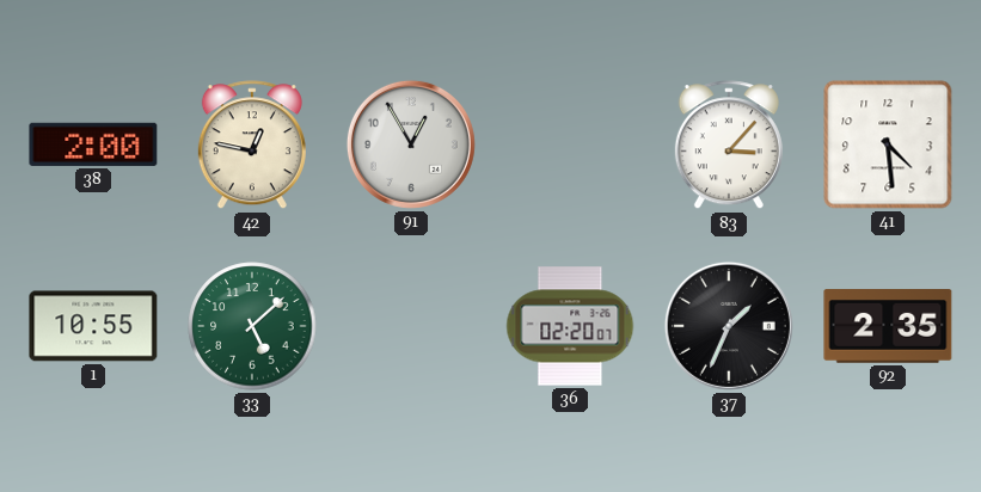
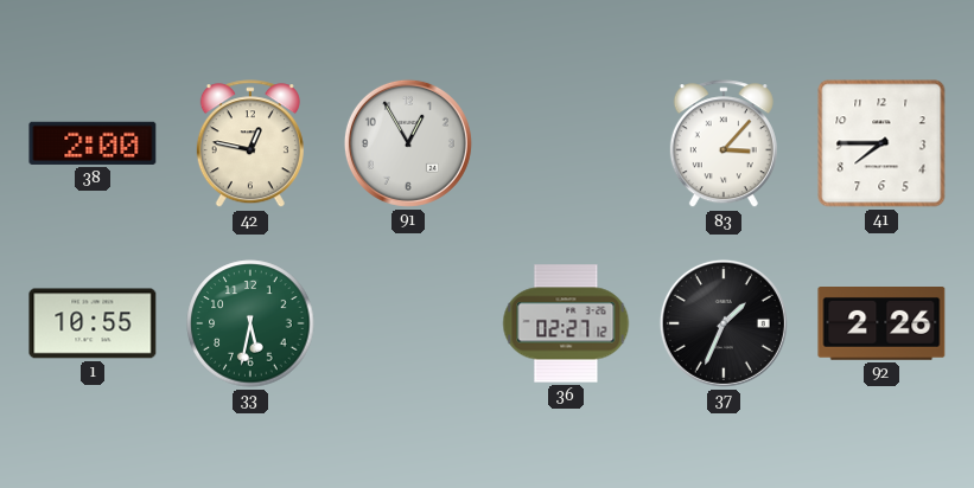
41: 4:29 -> 7:45
33: 5:08 -> 5:32
36: 02:20 -> 02:27
92: 2:35 -> 2:26
